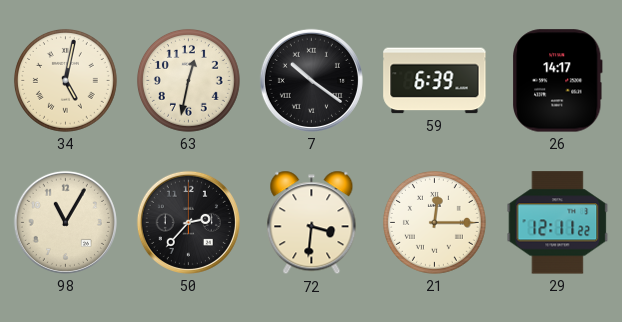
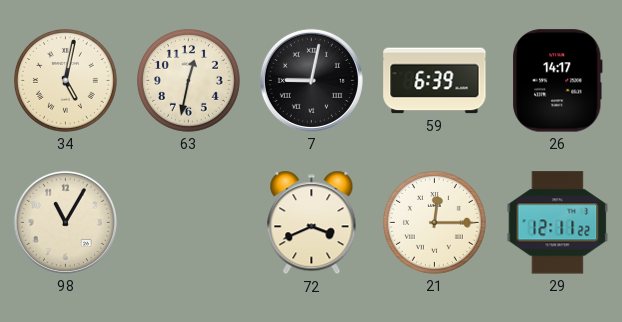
7: 10:21 -> 9:02
50: 2:37 -> none
72: 3:31 -> 3:41
